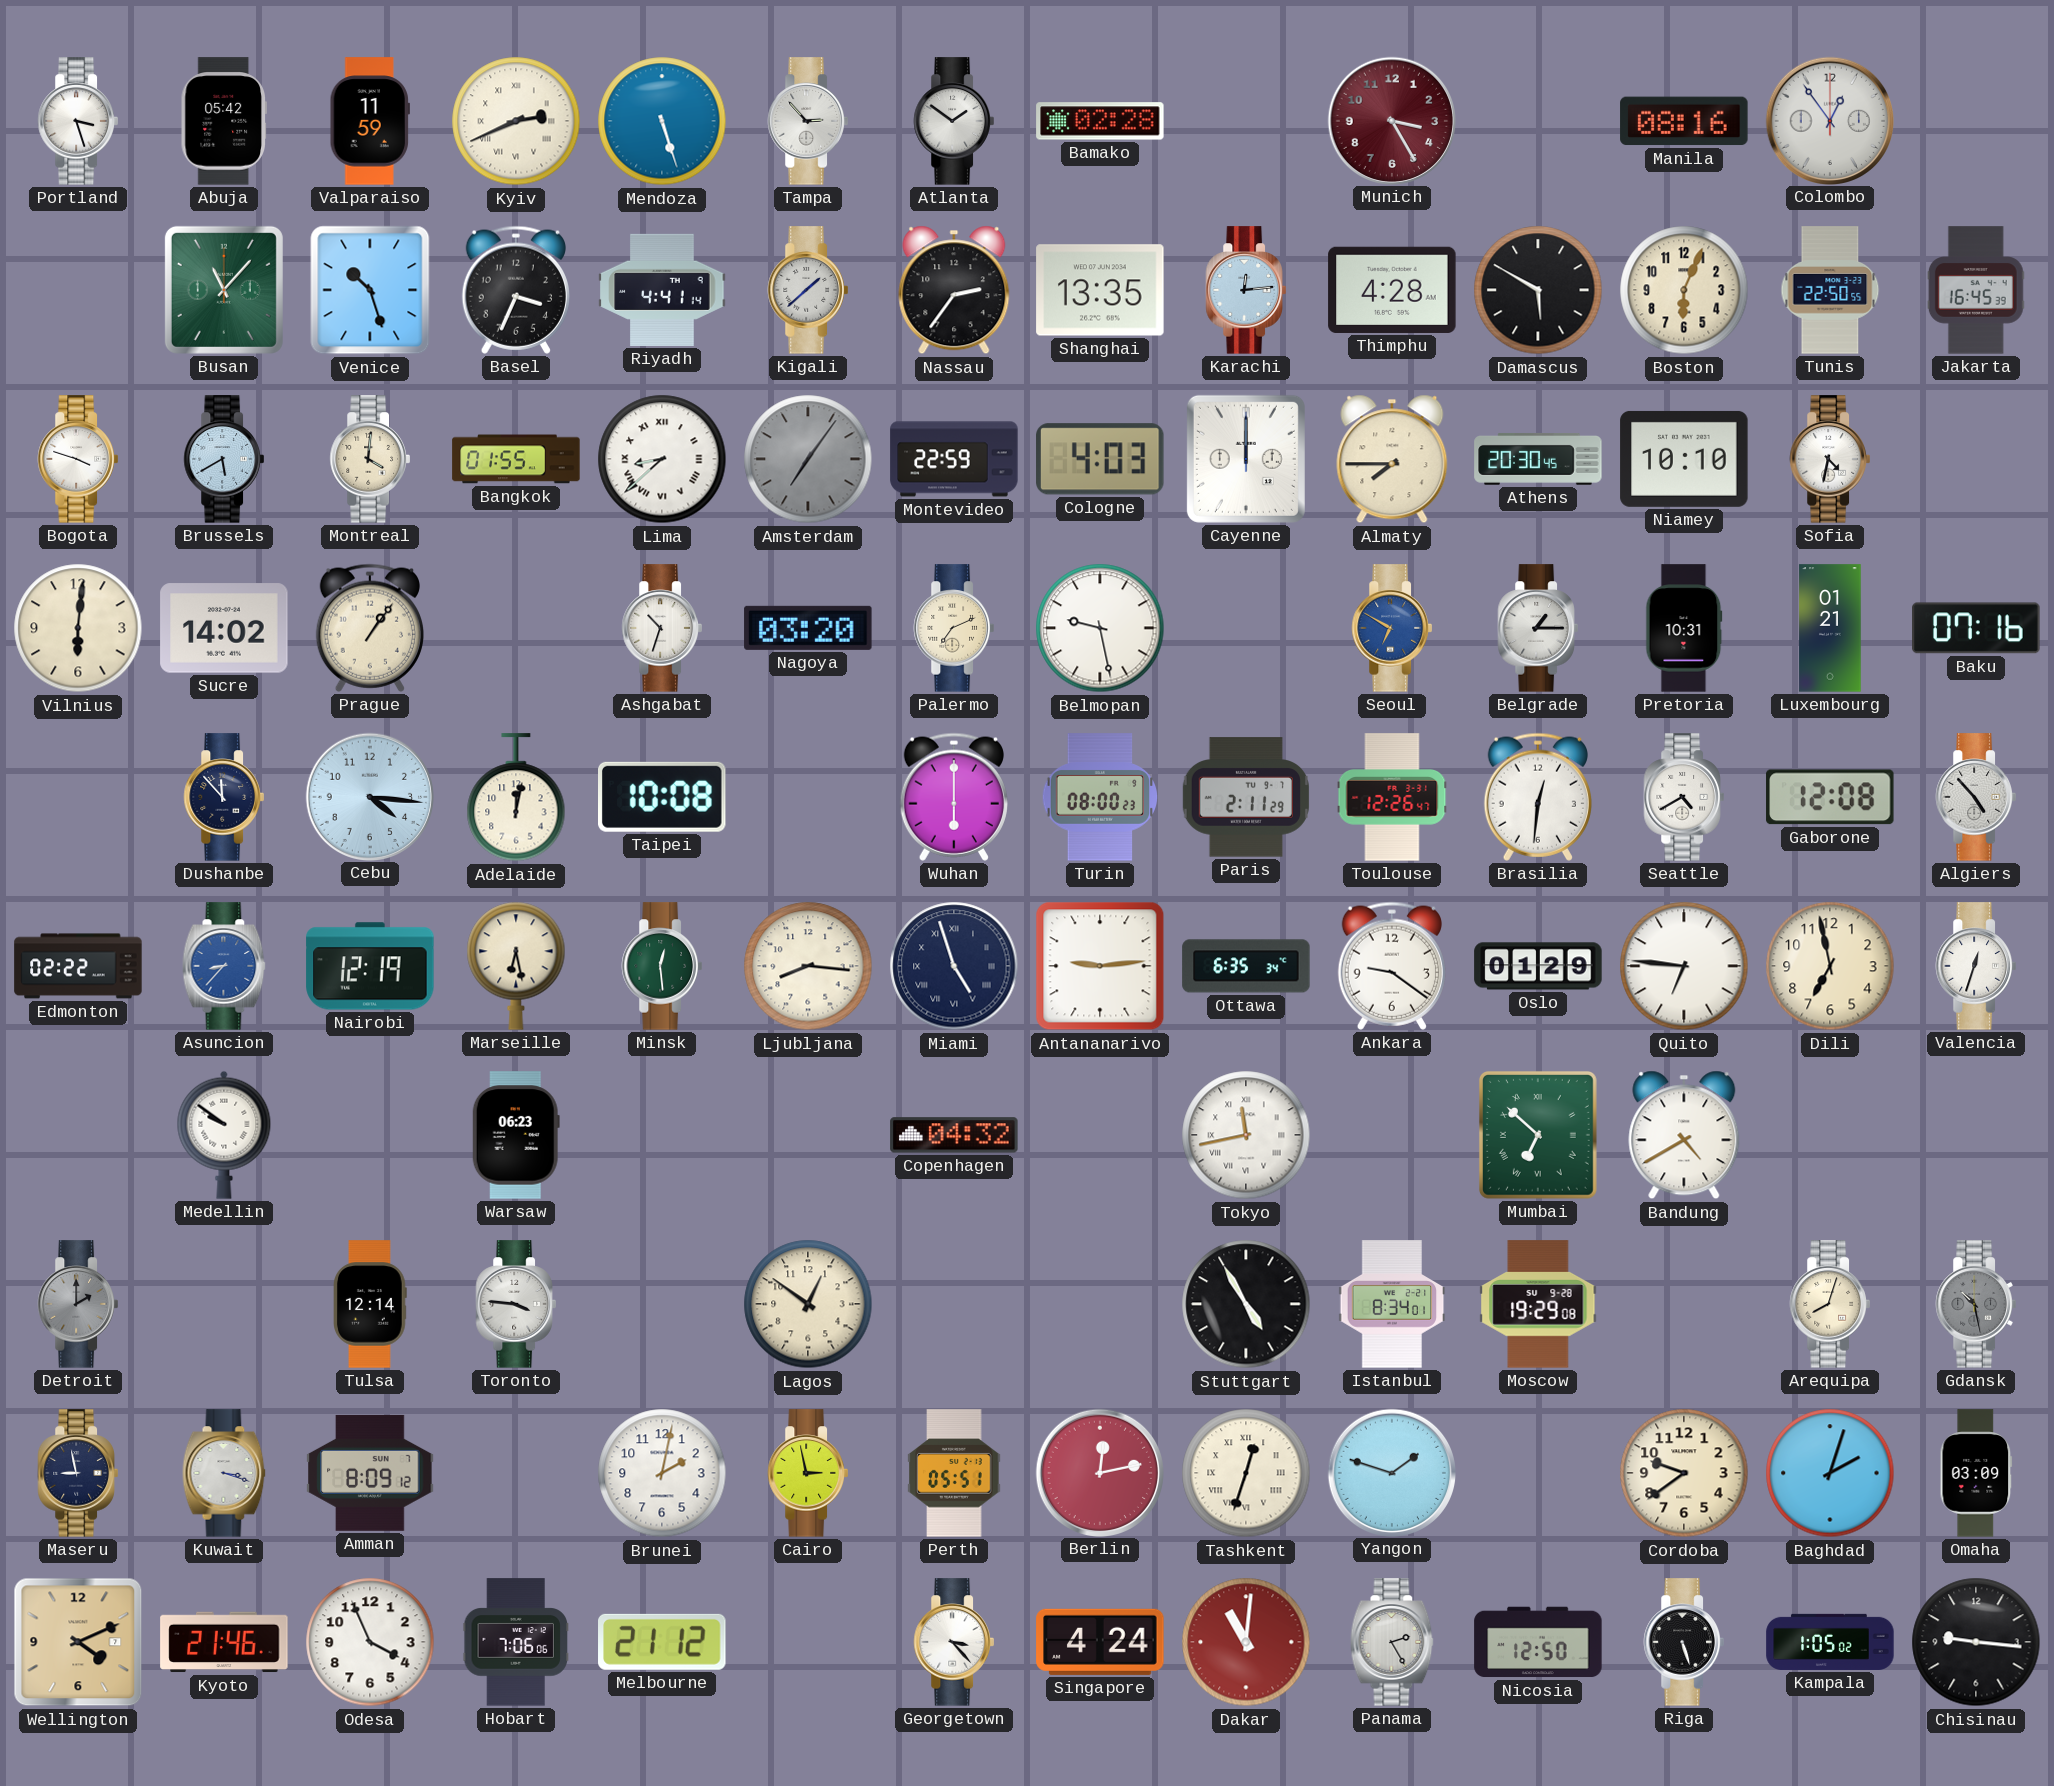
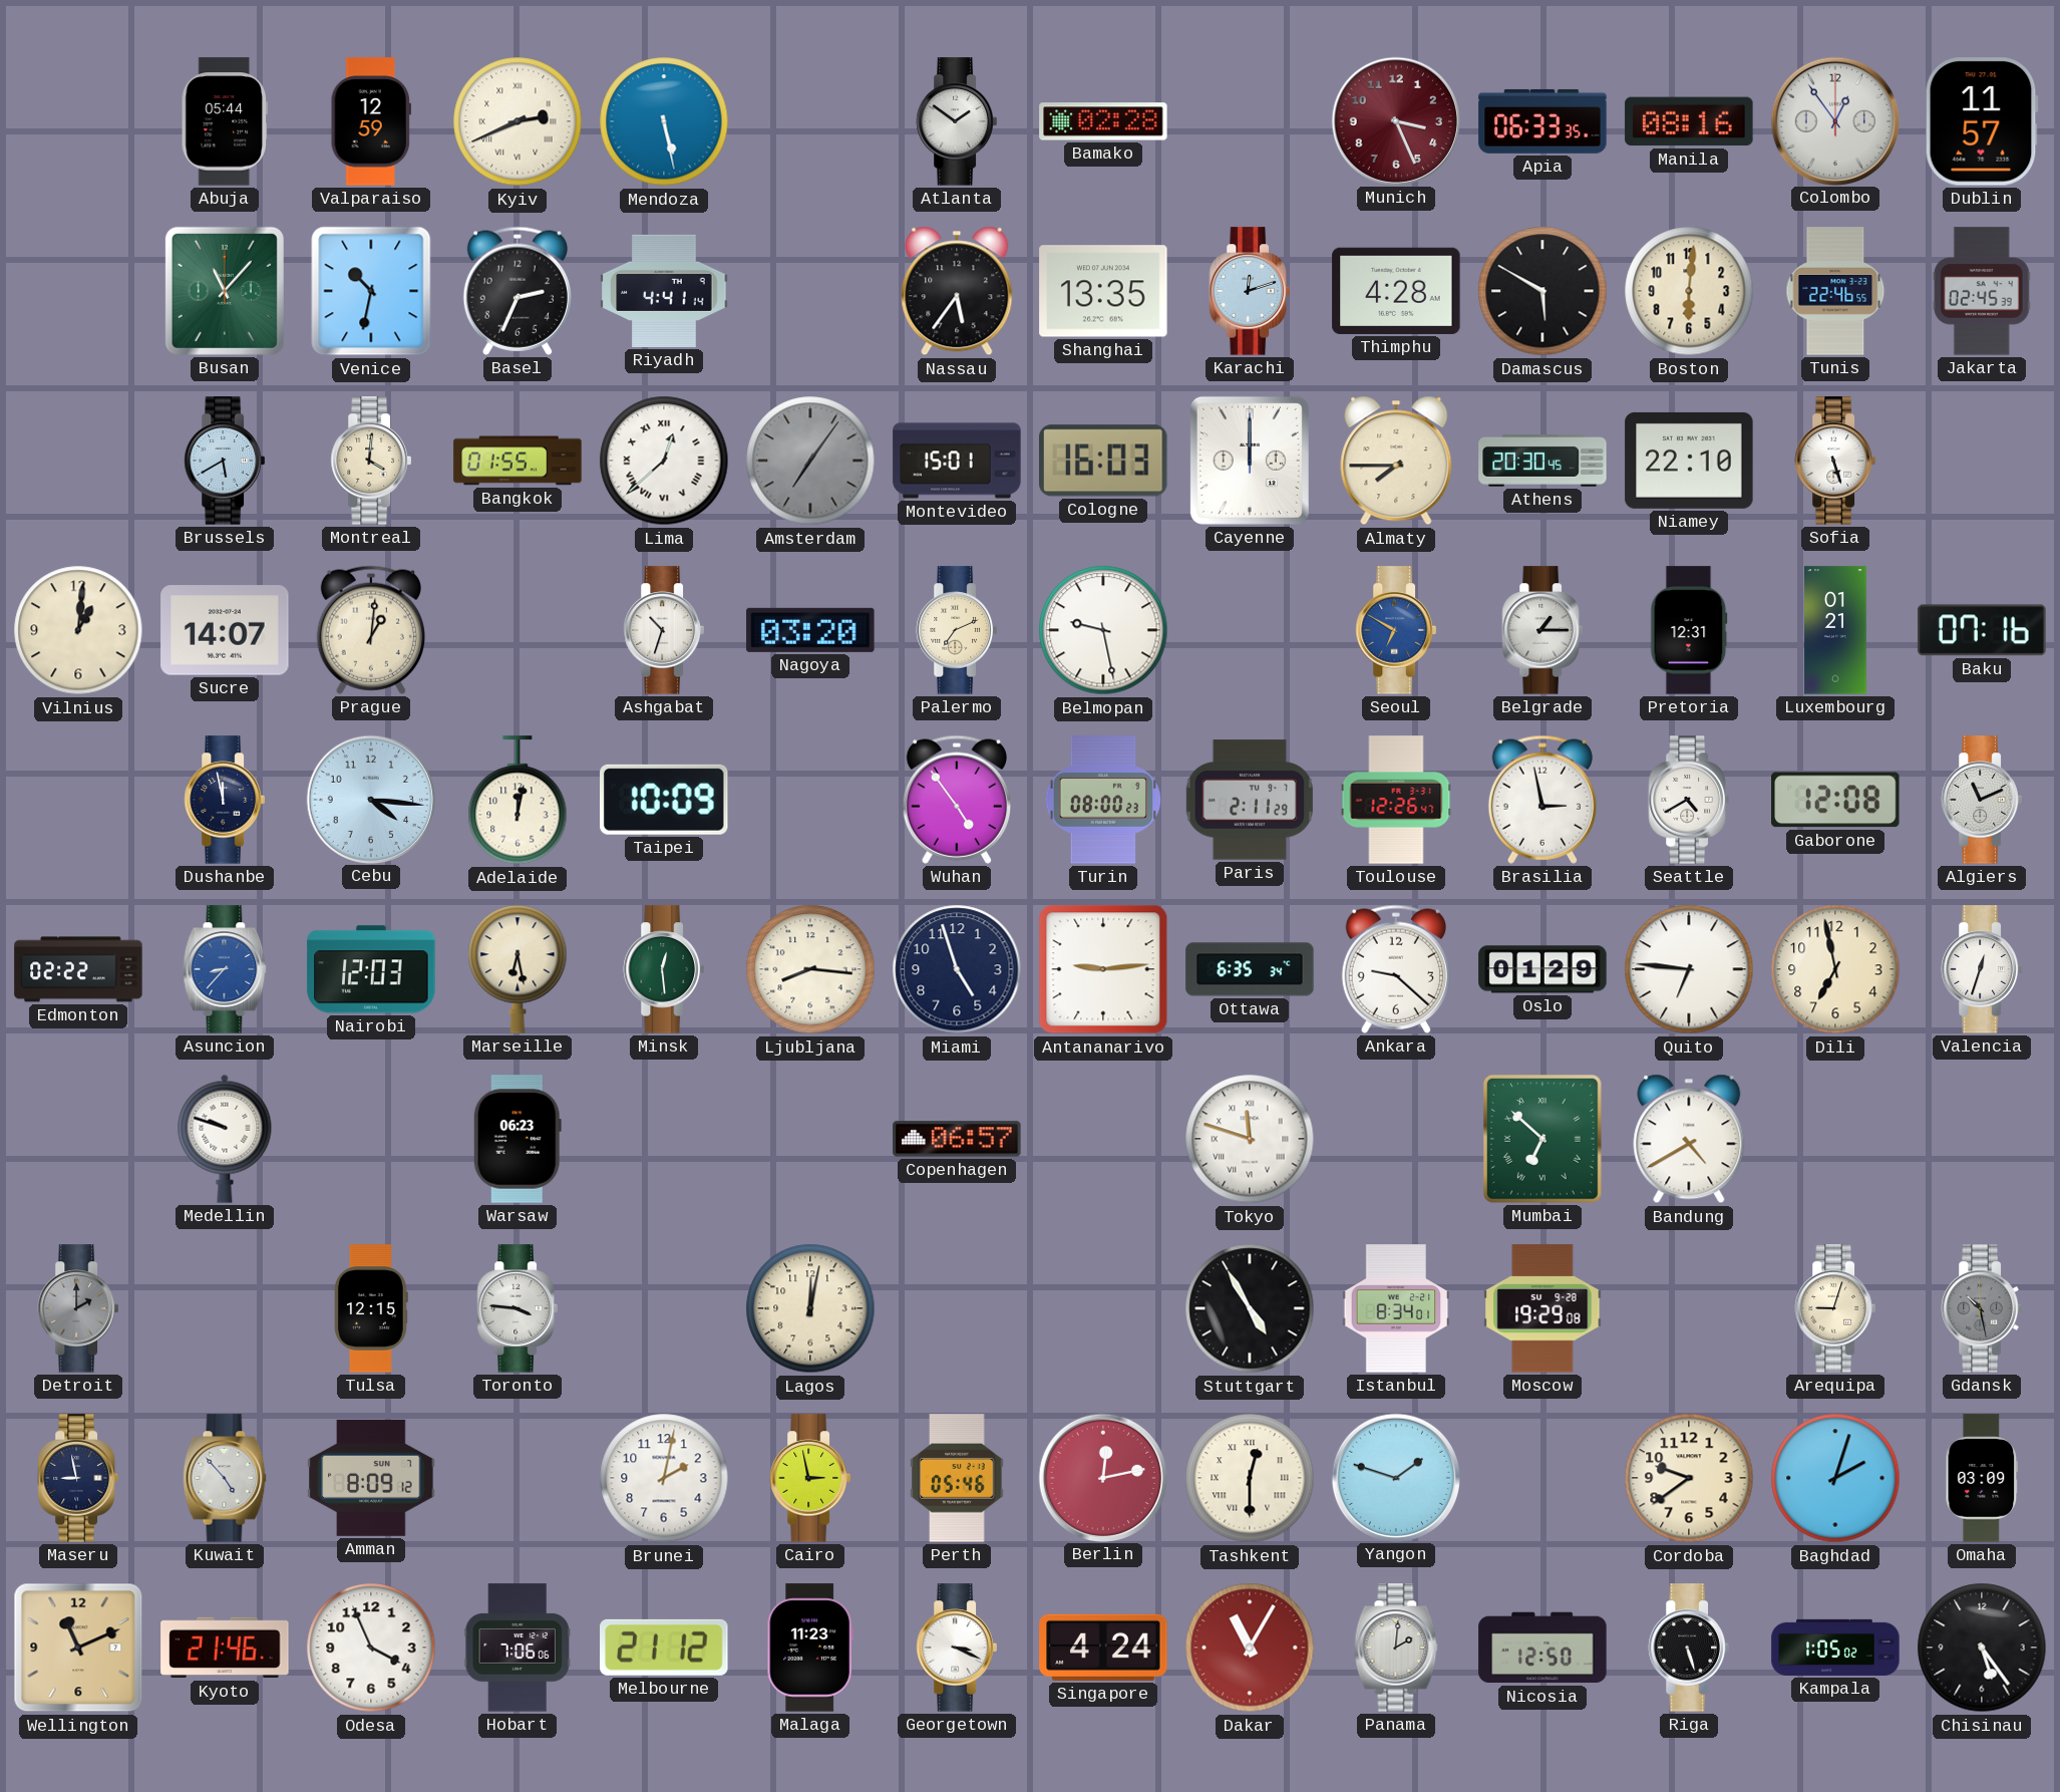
Portland: 3:27 -> none
Abuja: 05:42 -> 05:44
Valparaiso: 11:59 -> 12:59
Mendoza: 5:27 -> 5:28
Tampa: 2:53 -> none
Munich: 3:25 -> 3:26
Apia: none -> 06:33
Dublin: none -> 11:57
Venice: 10:27 -> 10:32
Basel: 3:34 -> 2:34
Kigali: 1:38 -> none
Nassau: 2:36 -> 5:36
Karachi: 12:14 -> 12:12
Boston: 6:04 -> 6:01
Tunis: 22:50 -> 22:46
Jakarta: 16:45 -> 02:45
Bogota: 3:48 -> none
Lima: 8:38 -> 12:38
Montevideo: 22:59 -> 15:01
Cologne: 4:03 -> 16:03
Niamey: 10:10 -> 22:10
Sofia: 4:32 -> 5:27
Vilnius: 6:01 -> 1:01
Sucre: 14:02 -> 14:07
Prague: 1:06 -> 1:01
Pretoria: 10:31 -> 12:31
Dushanbe: 11:53 -> 11:58
Taipei: 10:08 -> 10:09
Wuhan: 6:00 -> 4:54
Brasilia: 12:31 -> 2:58
Algiers: 4:53 -> 11:11
Nairobi: 12:19 -> 12:03
Miami numerals: Roman -> Arabic
Ankara: 9:21 -> 9:22
Medellin: 9:51 -> 9:48
Copenhagen: 04:32 -> 06:57
Tokyo: 11:43 -> 11:48
Tulsa: 12:14 -> 12:15
Lagos: 12:51 -> 12:02
Arequipa: 8:03 -> 9:03
Kuwait: 3:18 -> 4:53
Perth: 05:51 -> 05:46
Tashkent: 12:33 -> 12:30
Wellington: 4:11 -> 11:11
Malaga: none -> 11:23
Georgetown: 3:23 -> 3:19
Dakar: 11:01 -> 11:05
Panama: 2:25 -> 2:01
Chisinau: 9:16 -> 5:24
